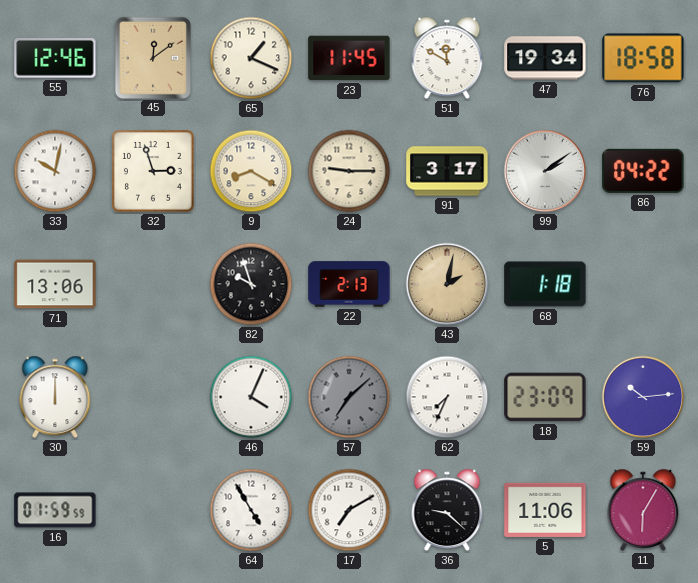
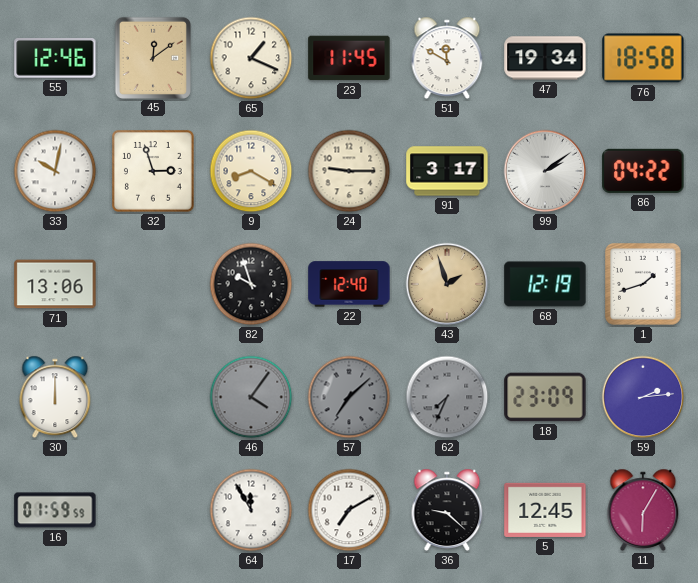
22: 2:13 -> 12:40
43: 2:02 -> 1:57
68: 1:18 -> 12:19
1: none -> 1:42
46: 4:04 -> 4:06
46 dial: white -> grey
62 dial: white -> grey
59: 10:14 -> 2:14
64: 4:55 -> 11:55
5: 11:06 -> 12:45
